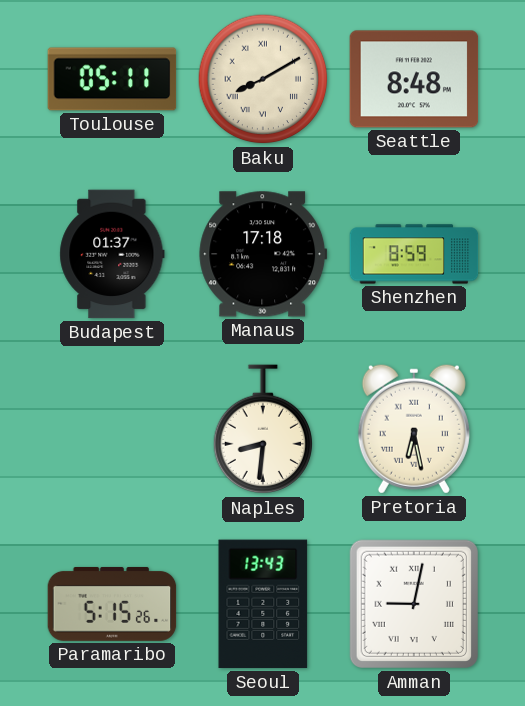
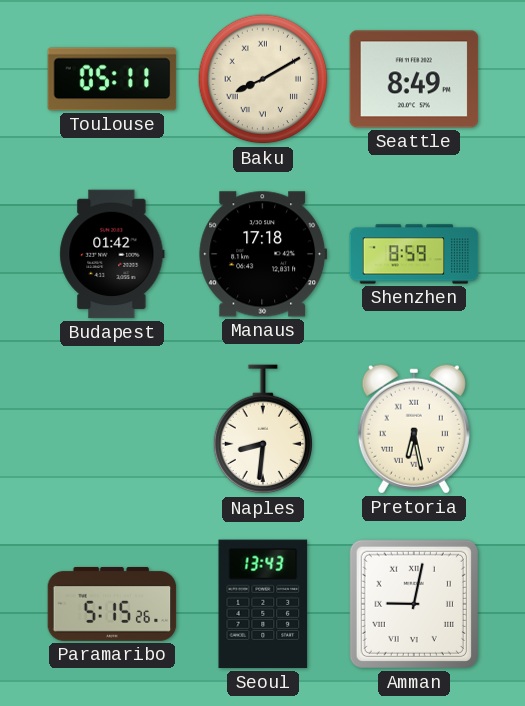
Seattle: 8:48 -> 8:49
Budapest: 01:37 -> 01:42
